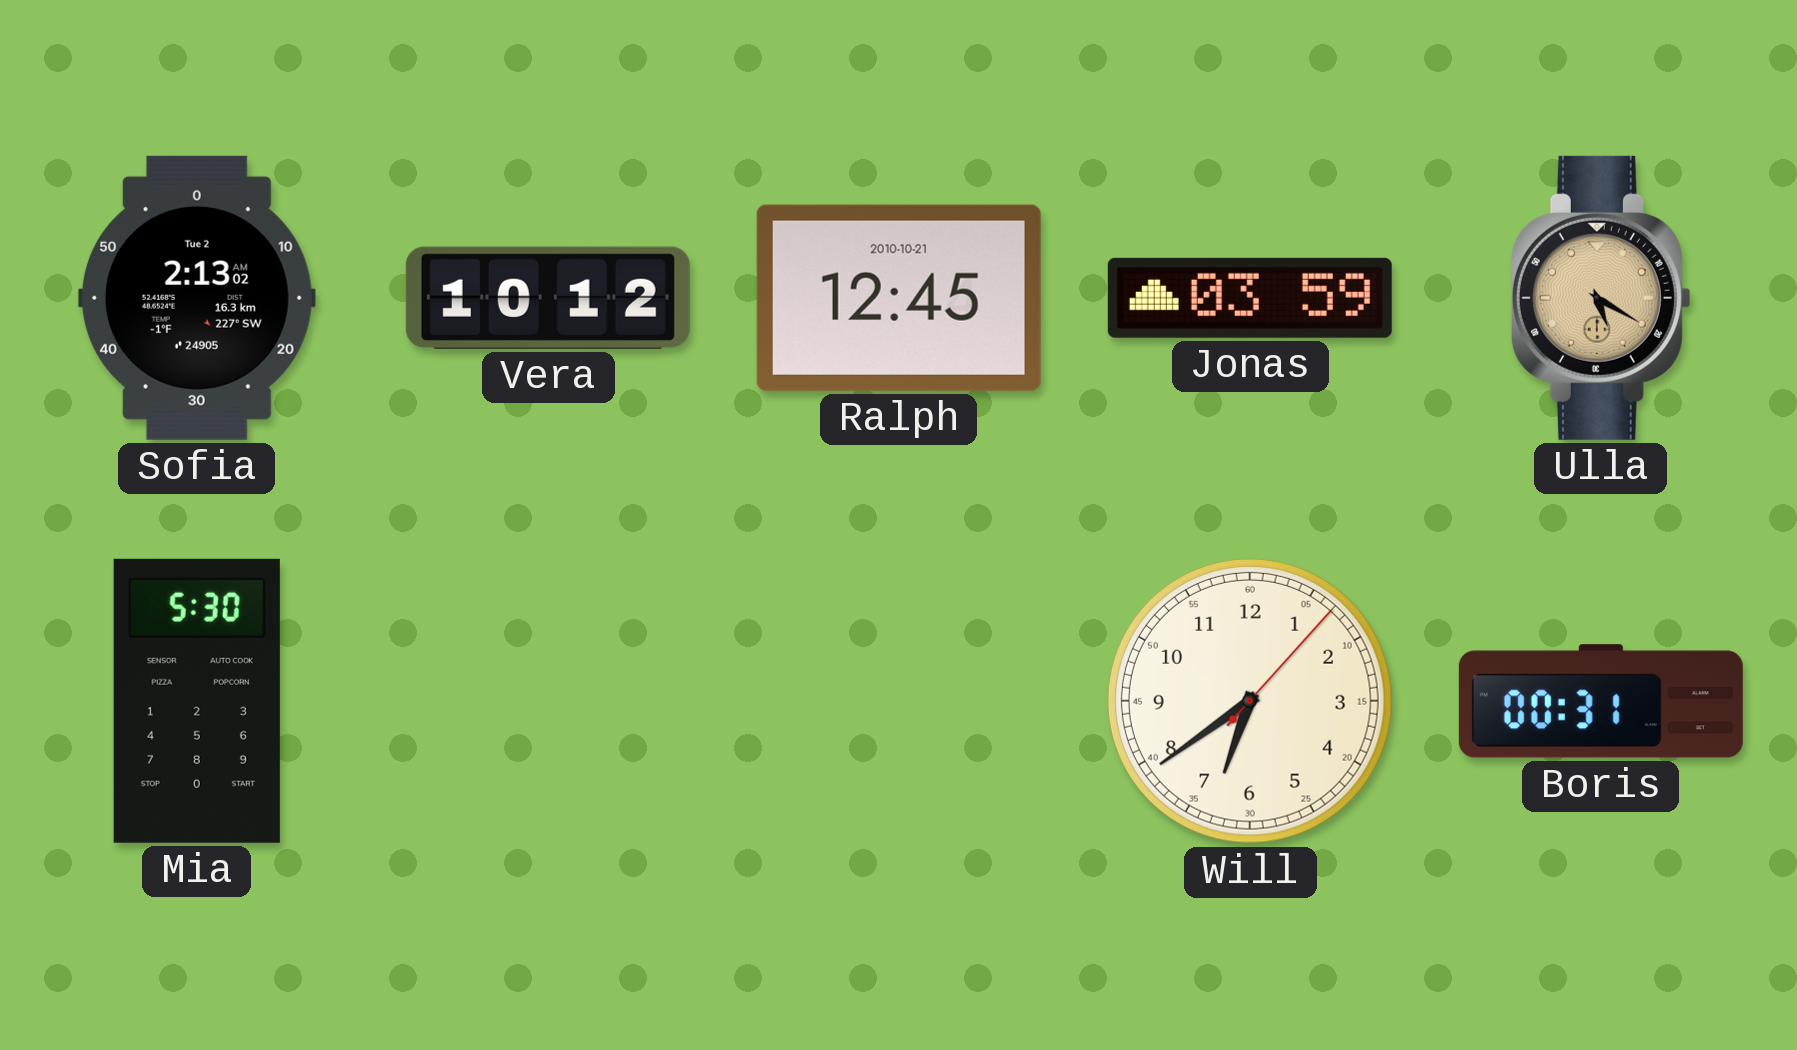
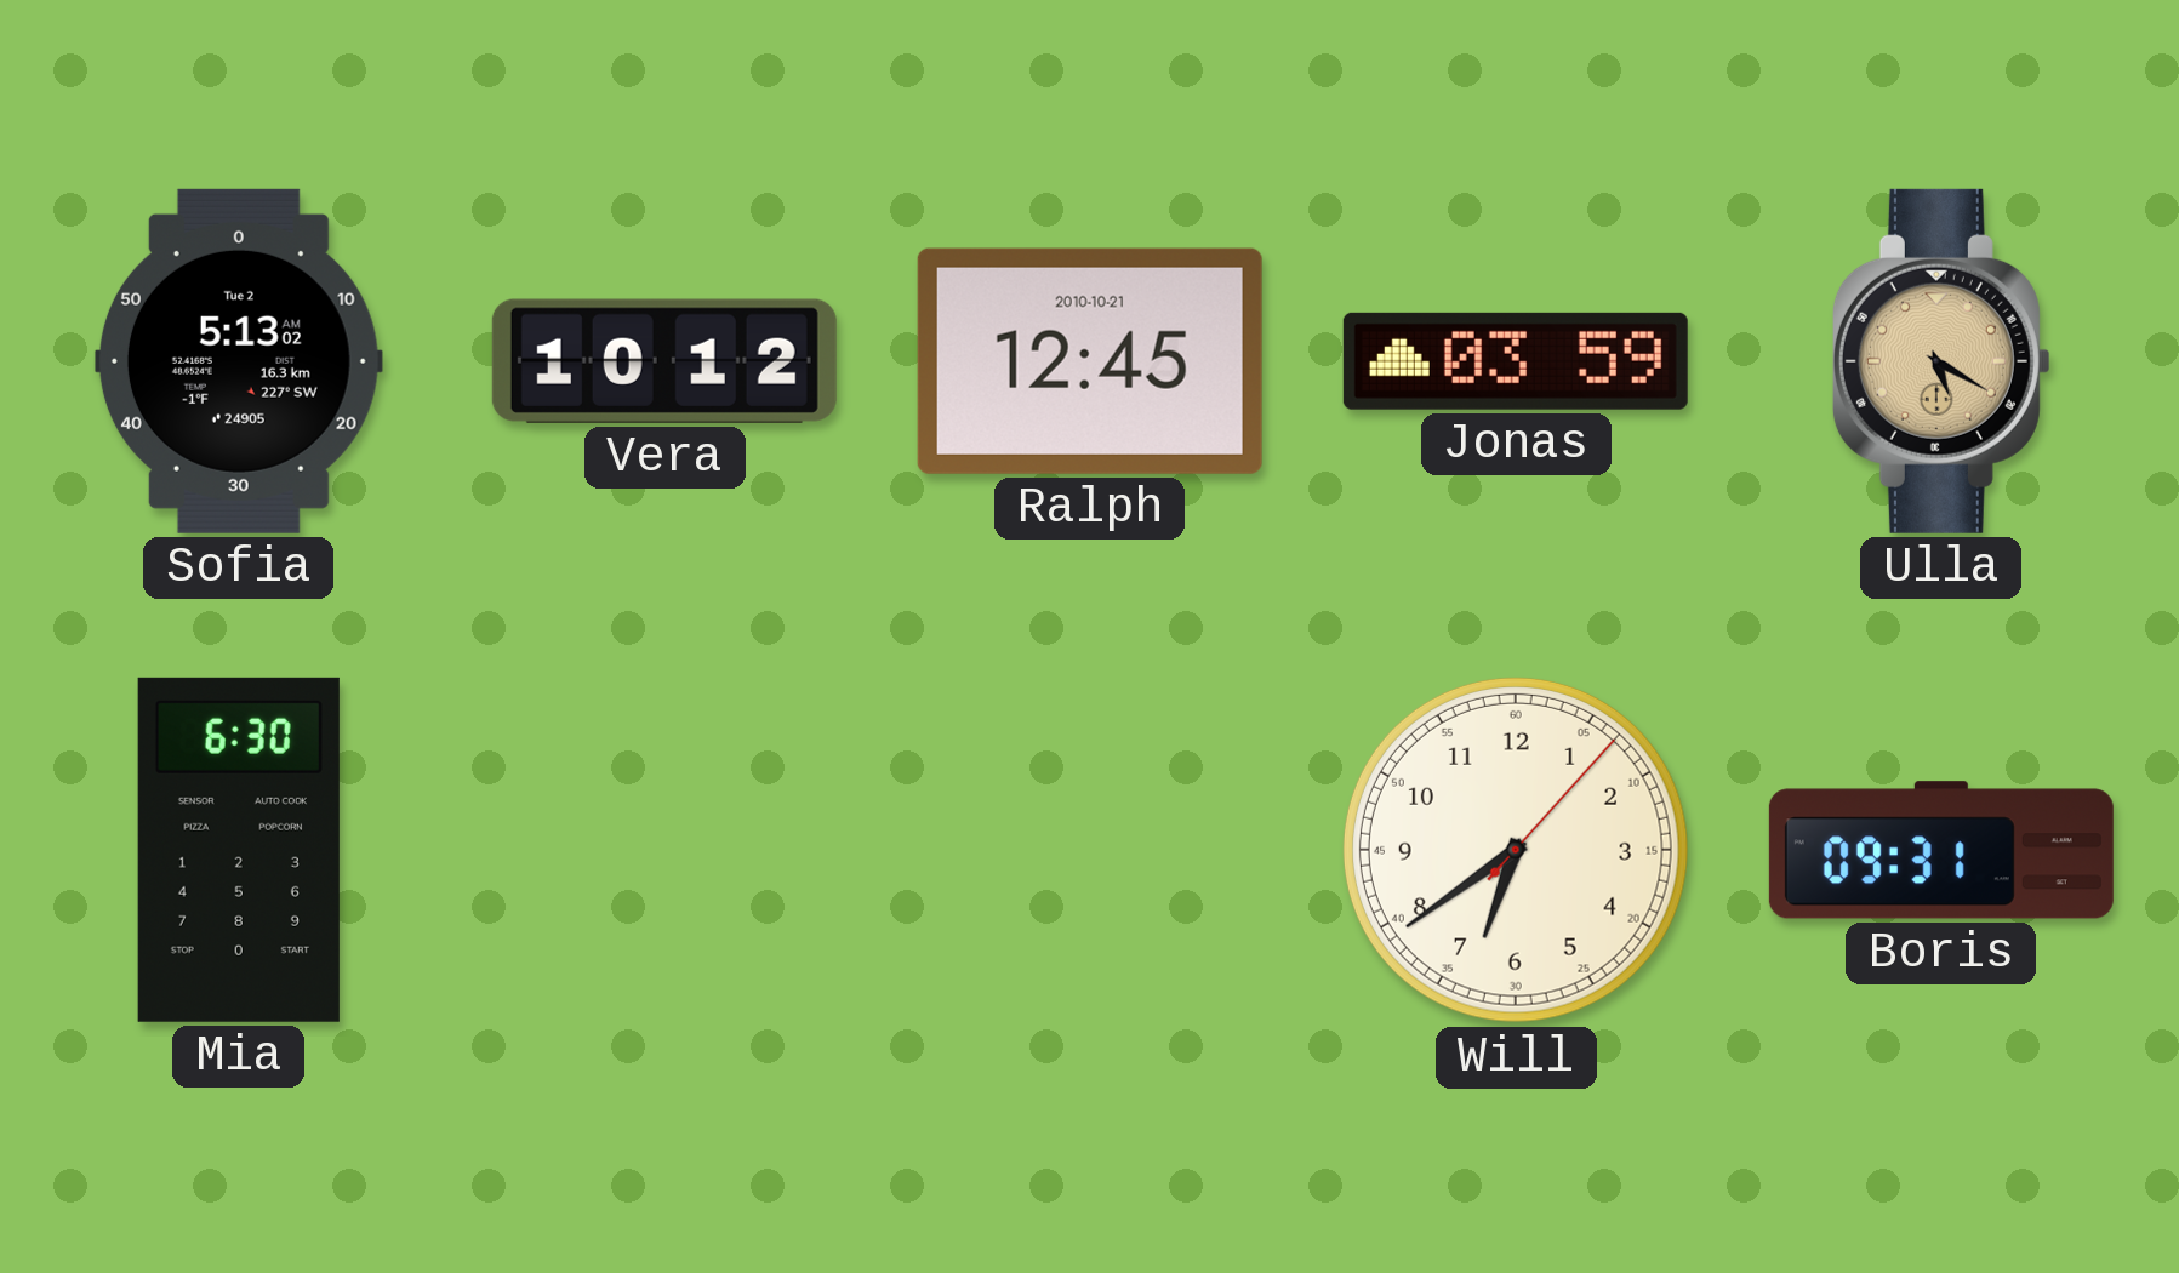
Sofia: 2:13 -> 5:13
Mia: 5:30 -> 6:30
Boris: 00:31 -> 09:31
